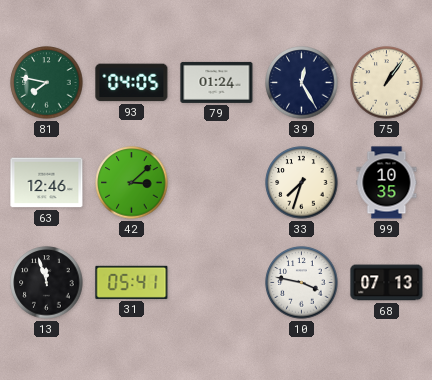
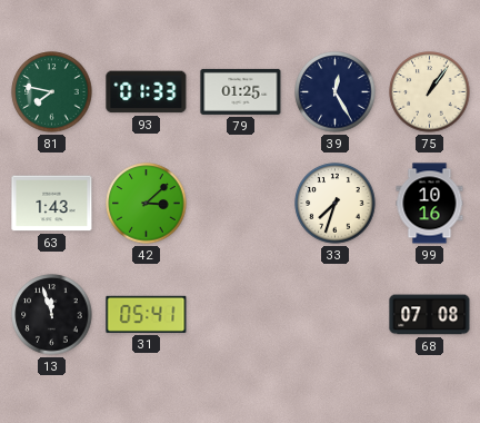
93: 04:05 -> 01:33
79: 01:24 -> 01:25
63: 12:46 -> 1:43
99: 10:35 -> 10:16
10: 3:47 -> none
68: 07:13 -> 07:08
